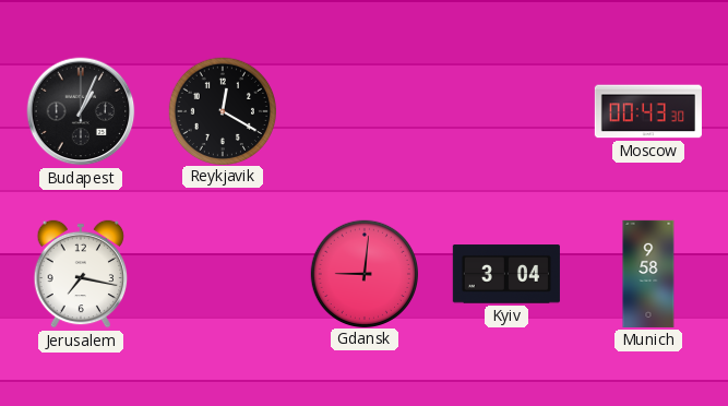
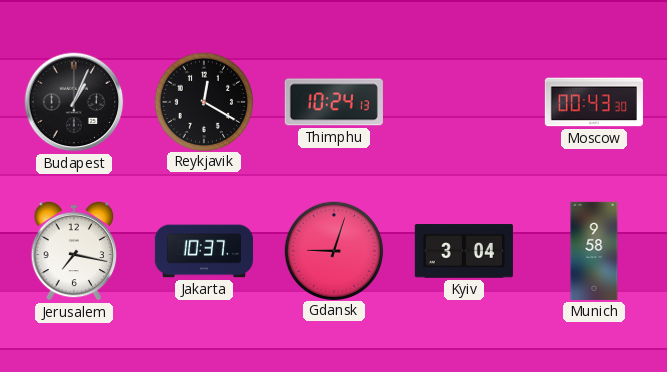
Thimphu: none -> 10:24
Jakarta: none -> 10:37
Gdansk: 9:01 -> 9:03
